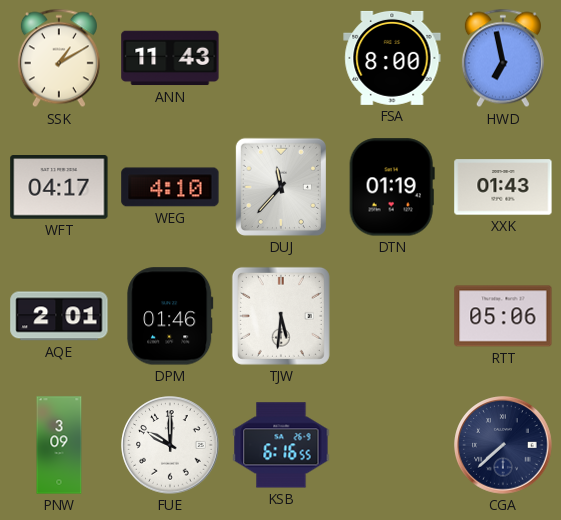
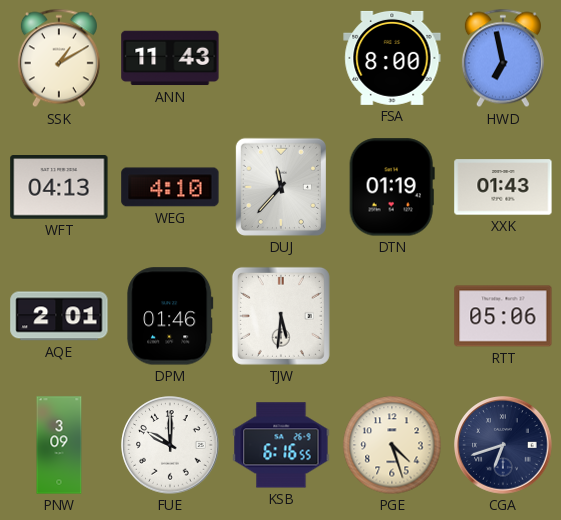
WFT: 04:17 -> 04:13
PGE: none -> 4:27
CGA: 7:38 -> 6:42
